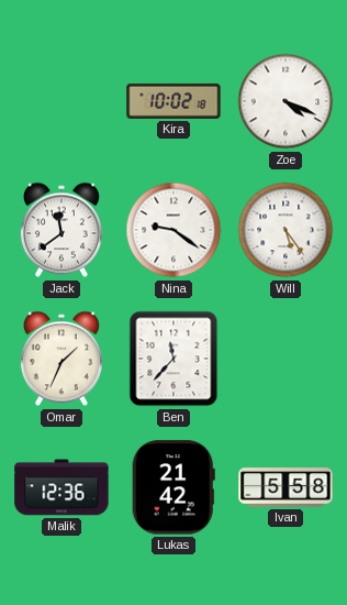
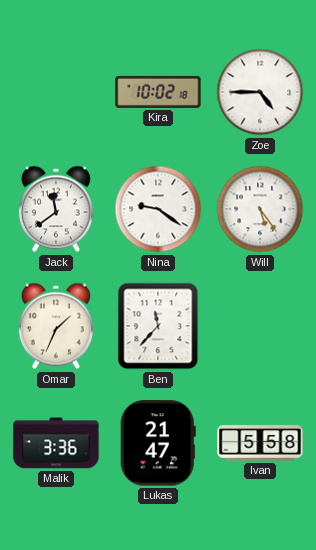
Zoe: 4:19 -> 4:45
Malik: 12:36 -> 3:36
Lukas: 21:42 -> 21:47
